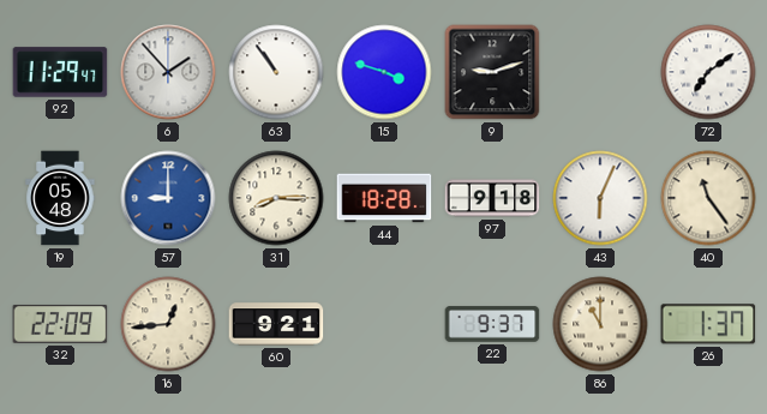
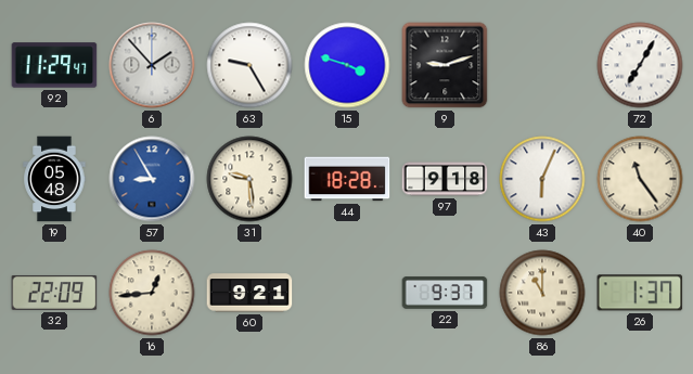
63: 10:54 -> 9:25
72: 7:09 -> 7:05
57: 9:00 -> 8:55
31: 8:15 -> 9:29
